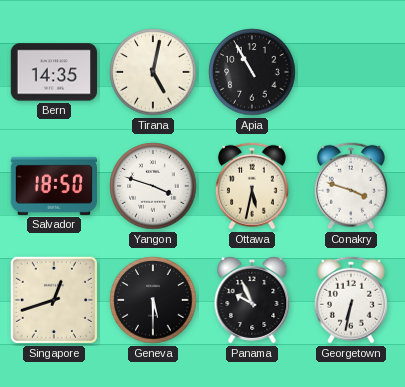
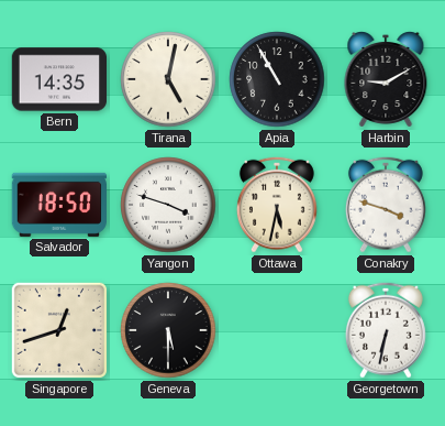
Harbin: none -> 9:10
Panama: 9:56 -> none
